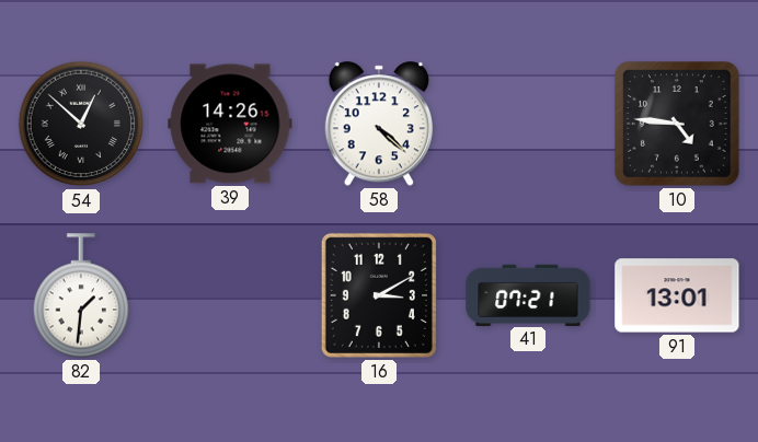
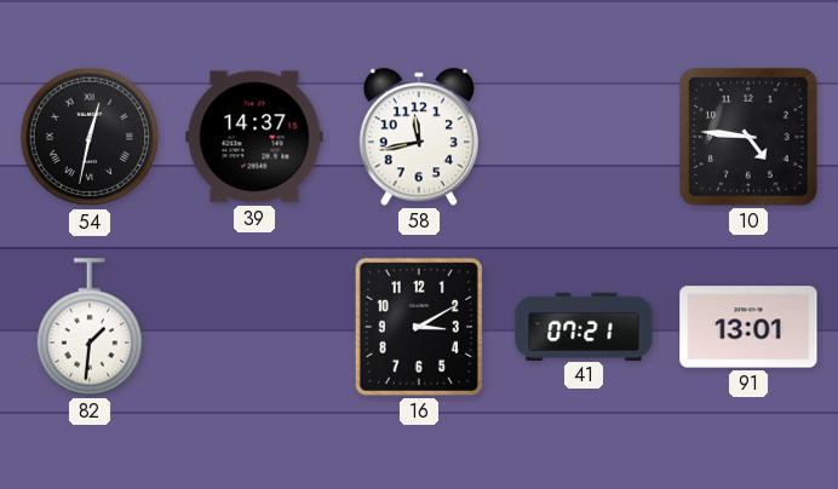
54: 12:52 -> 12:32
39: 14:26 -> 14:37
58: 4:22 -> 11:43
